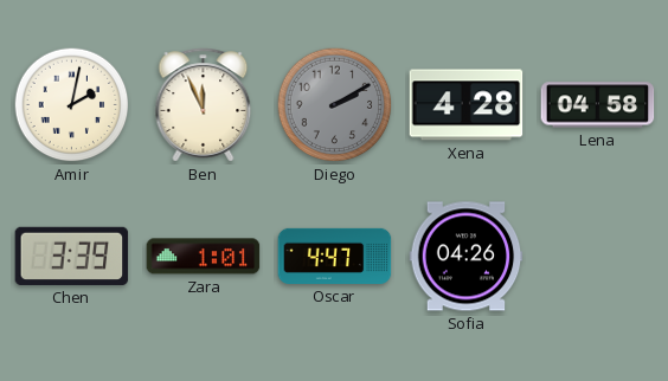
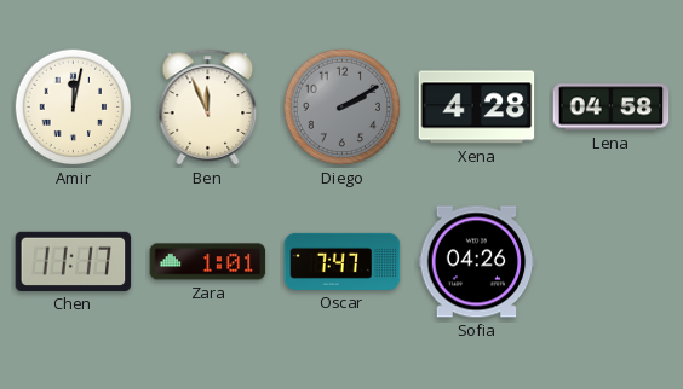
Amir: 2:02 -> 12:02
Chen: 3:39 -> 11:17
Oscar: 4:47 -> 7:47
